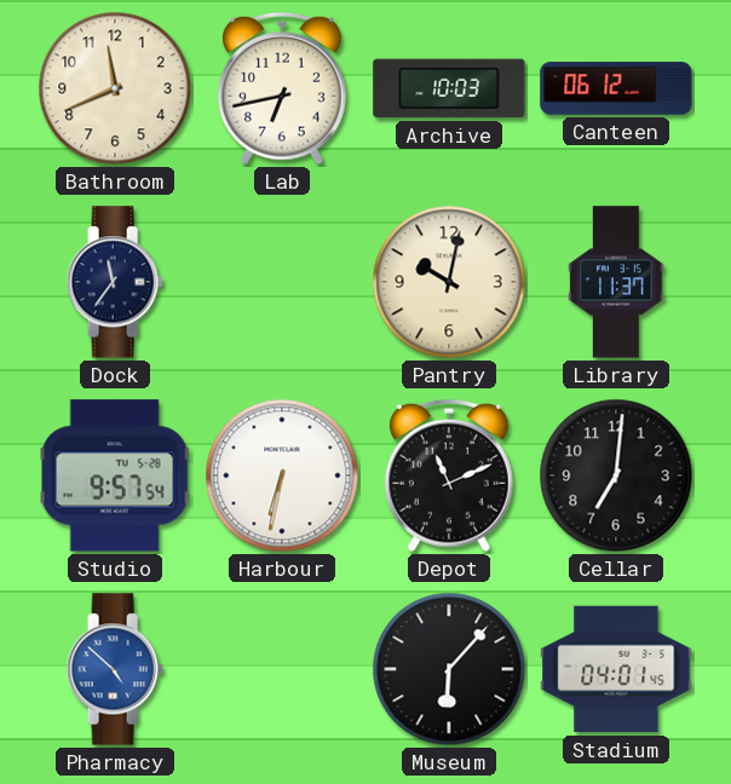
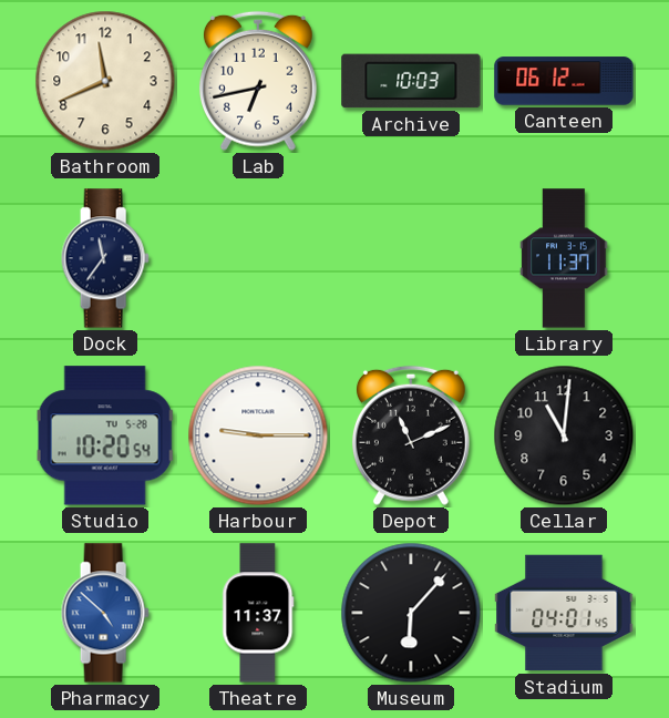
Pantry: 10:02 -> none
Studio: 9:57 -> 10:20
Harbour: 6:32 -> 9:15
Cellar: 7:01 -> 11:01
Theatre: none -> 11:37
